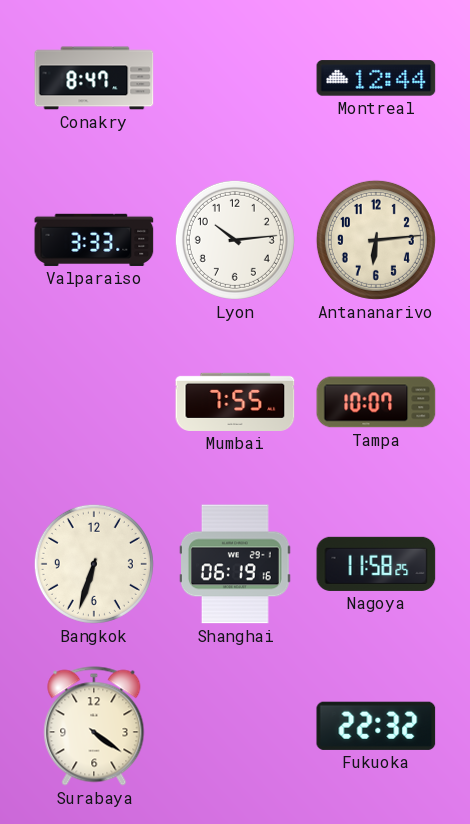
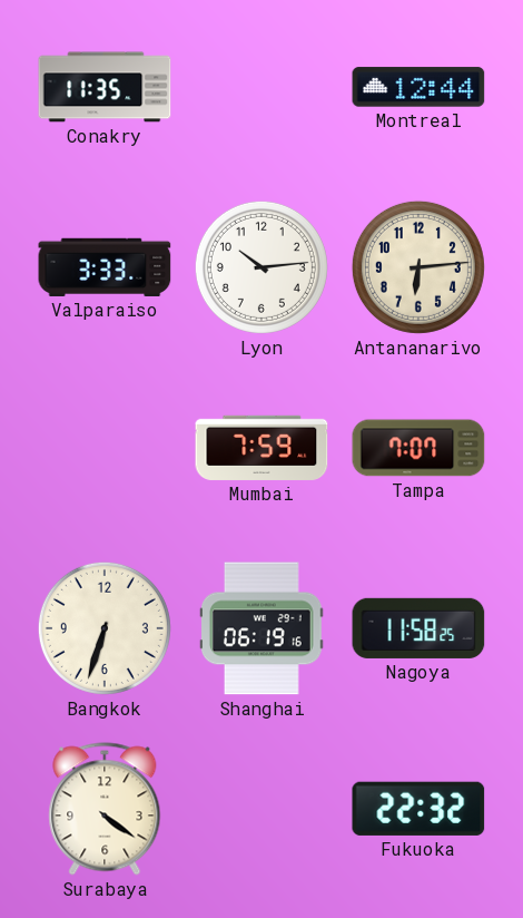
Conakry: 8:47 -> 11:35
Mumbai: 7:55 -> 7:59
Tampa: 10:07 -> 7:07
